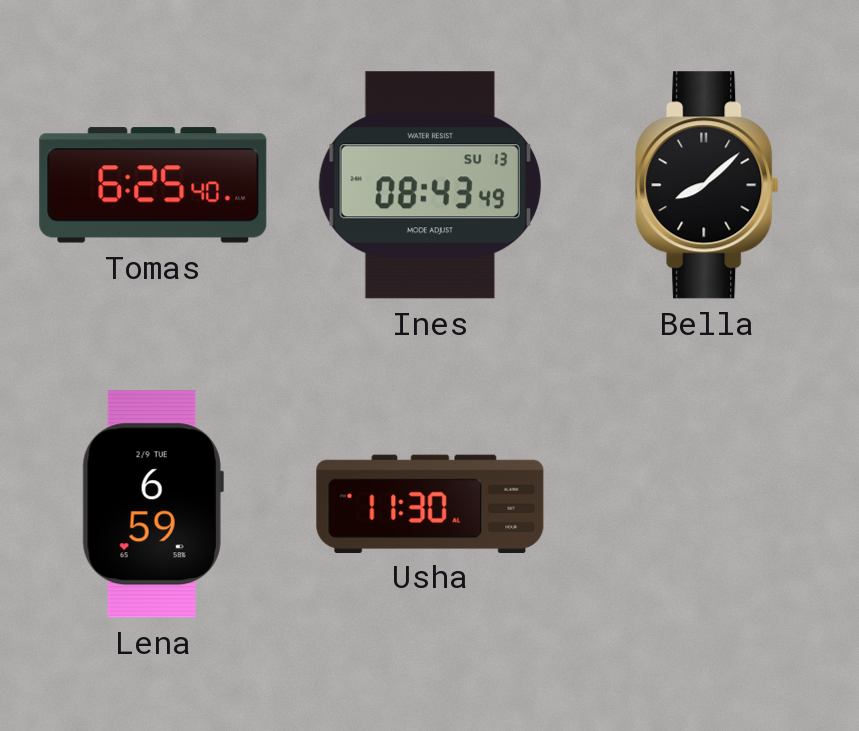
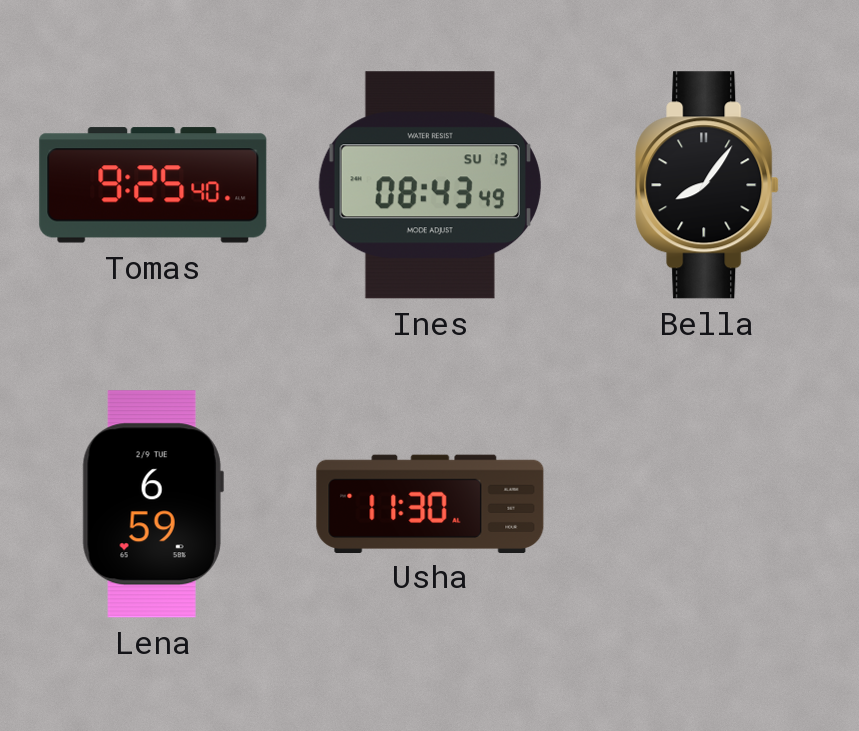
Tomas: 6:25 -> 9:25
Bella: 8:08 -> 8:06
